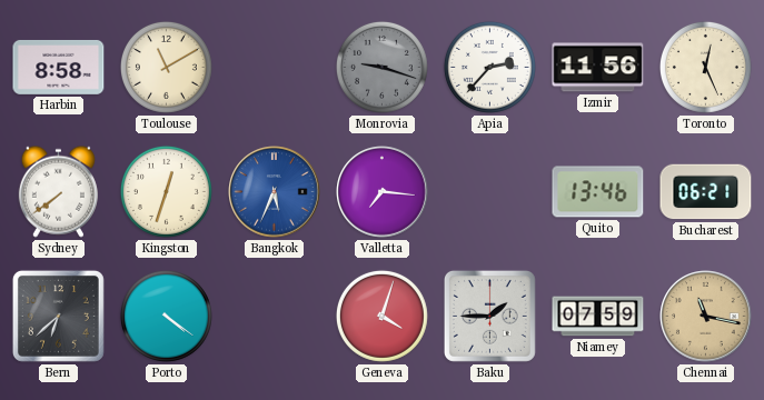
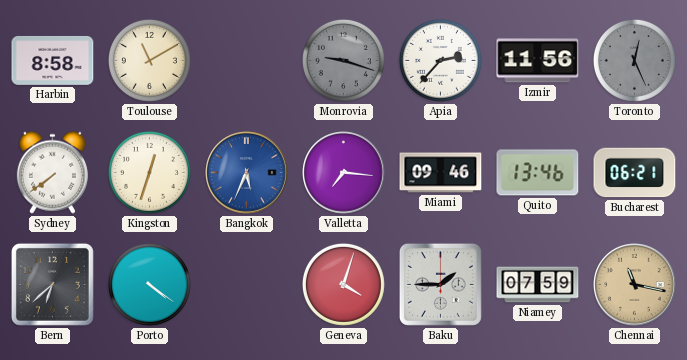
Toronto dial: cream -> grey
Miami: none -> 09:46
